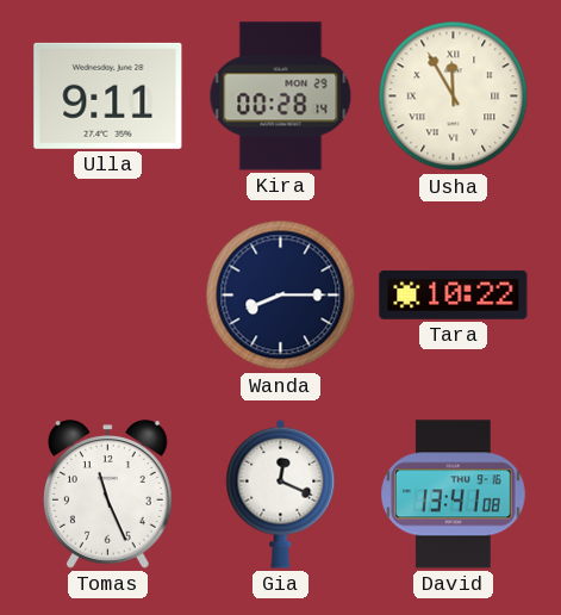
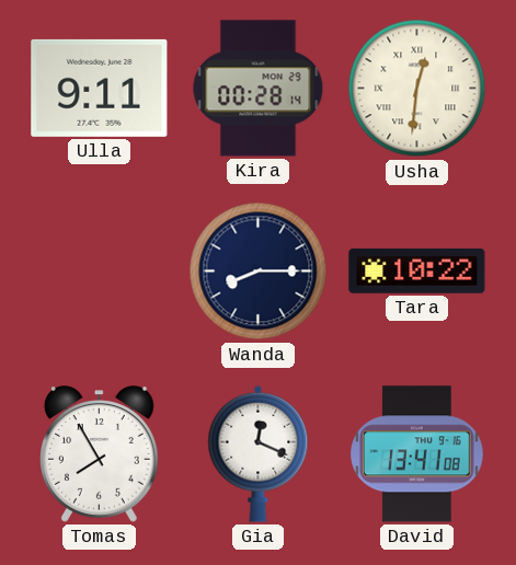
Usha: 11:55 -> 12:31
Tomas: 11:26 -> 7:55
